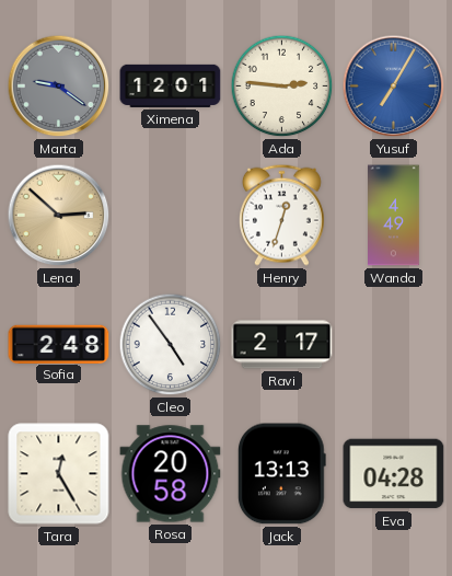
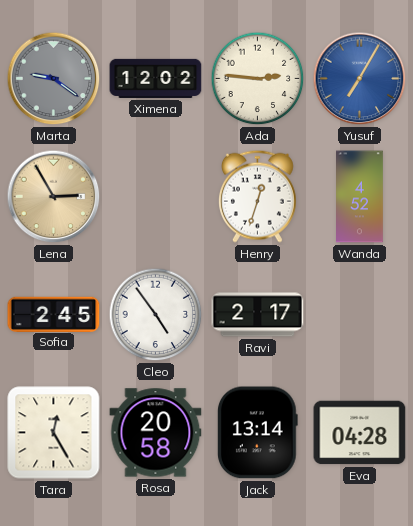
Ximena: 12:01 -> 12:02
Lena: 2:52 -> 2:55
Wanda: 4:49 -> 4:52
Sofia: 2:48 -> 2:45
Jack: 13:13 -> 13:14
